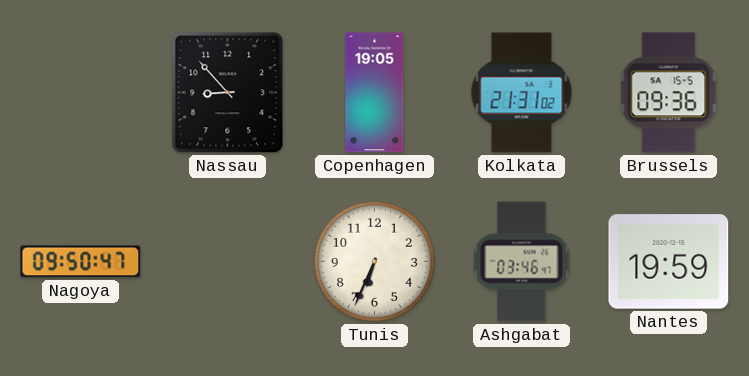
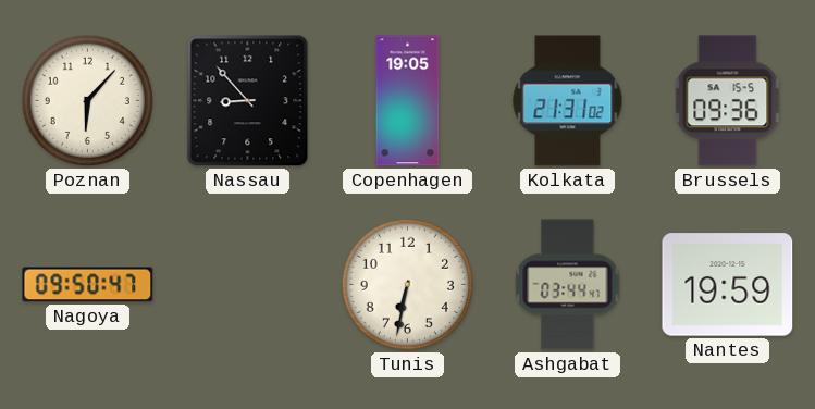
Poznan: none -> 6:07
Tunis: 6:34 -> 6:32
Ashgabat: 03:46 -> 03:44
